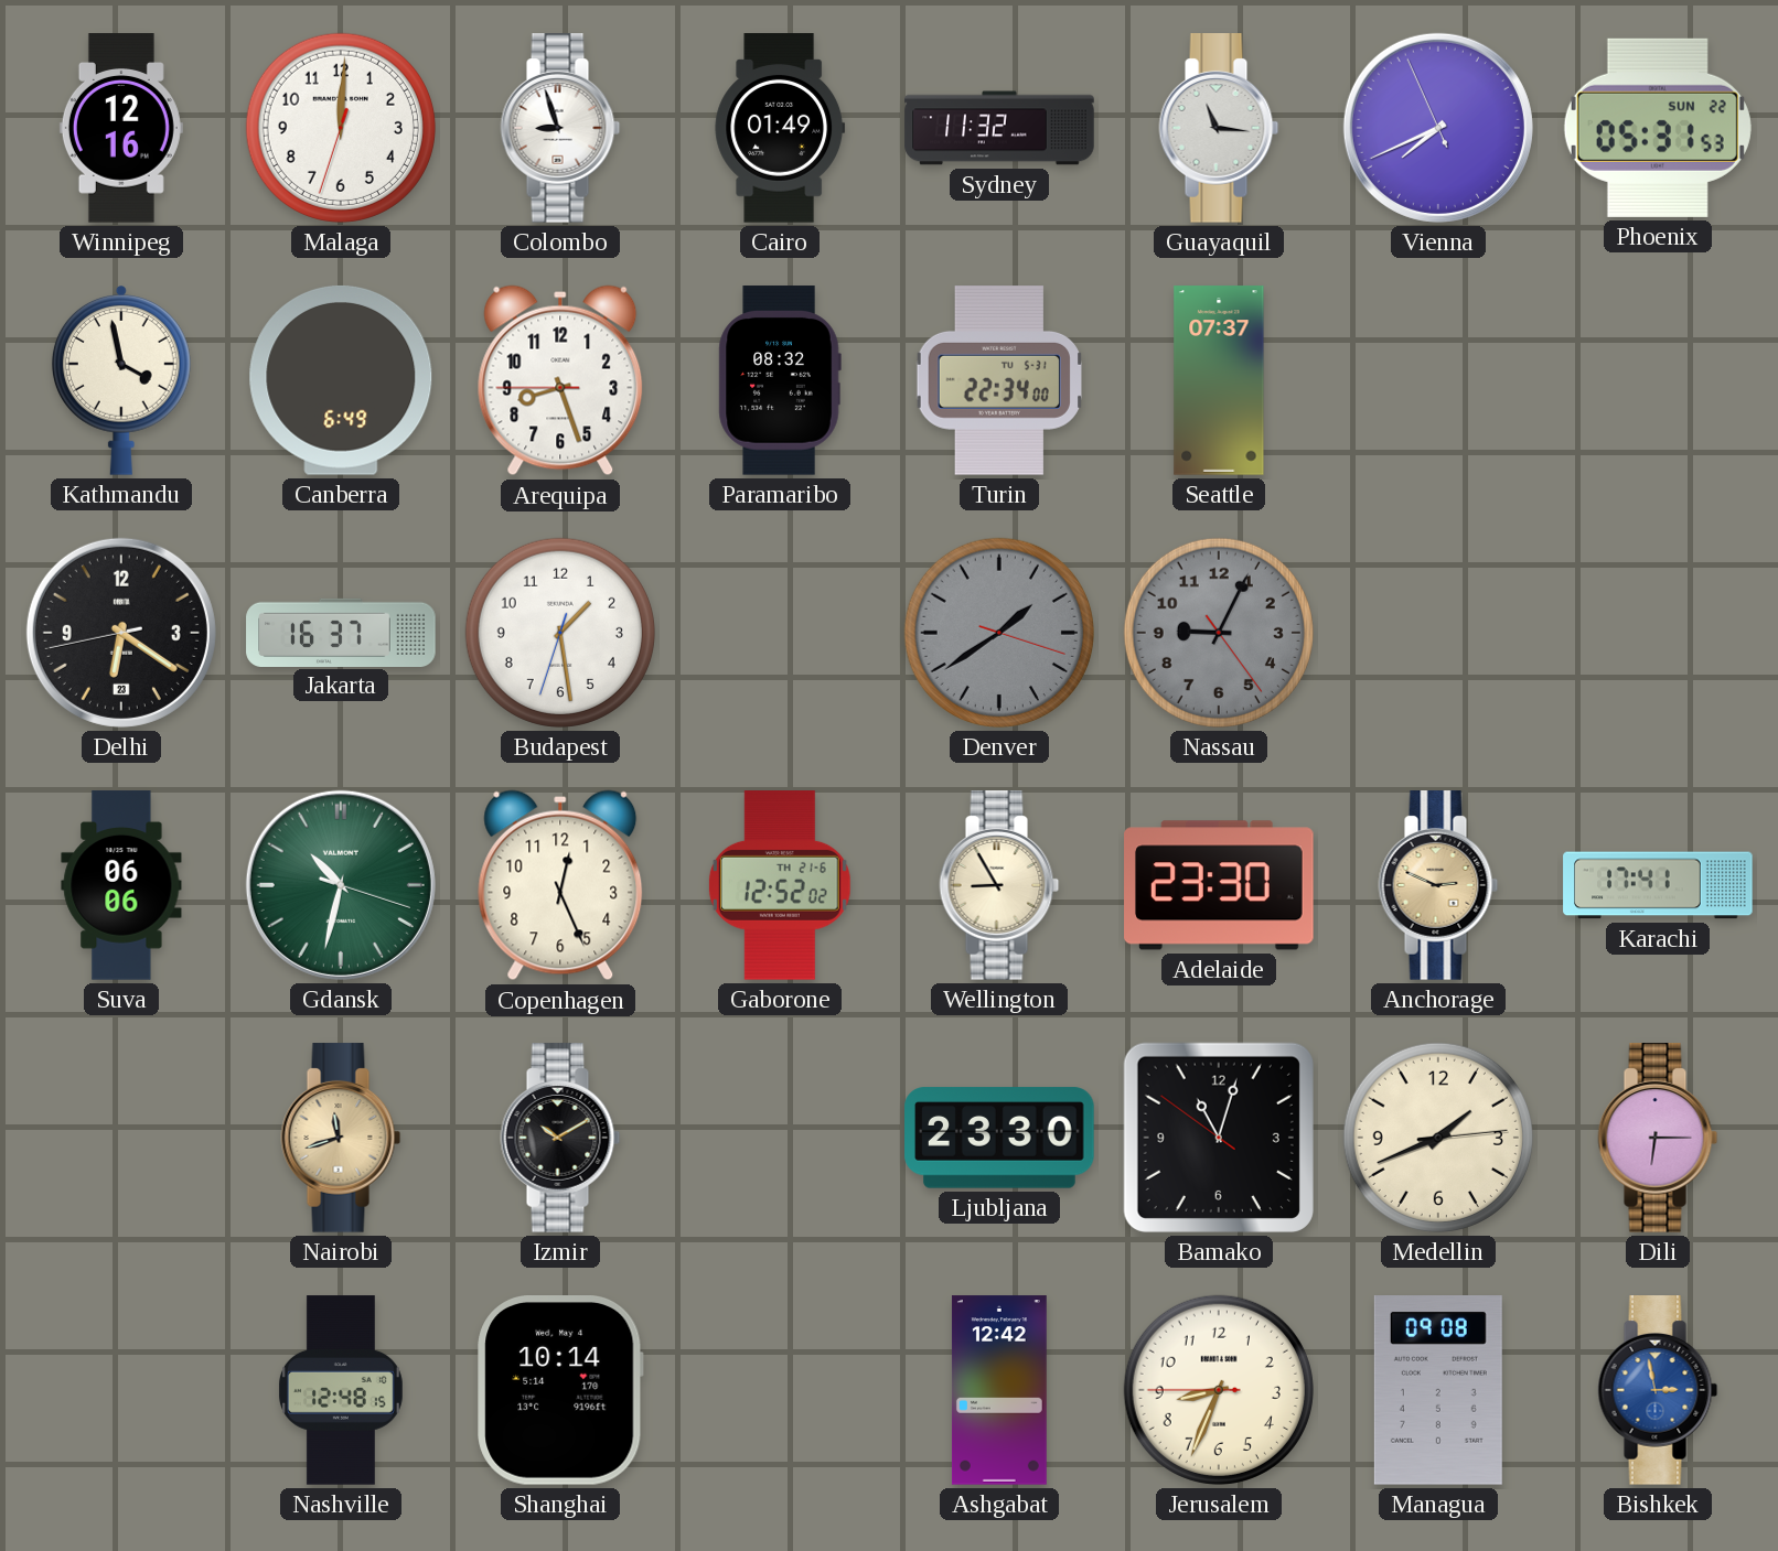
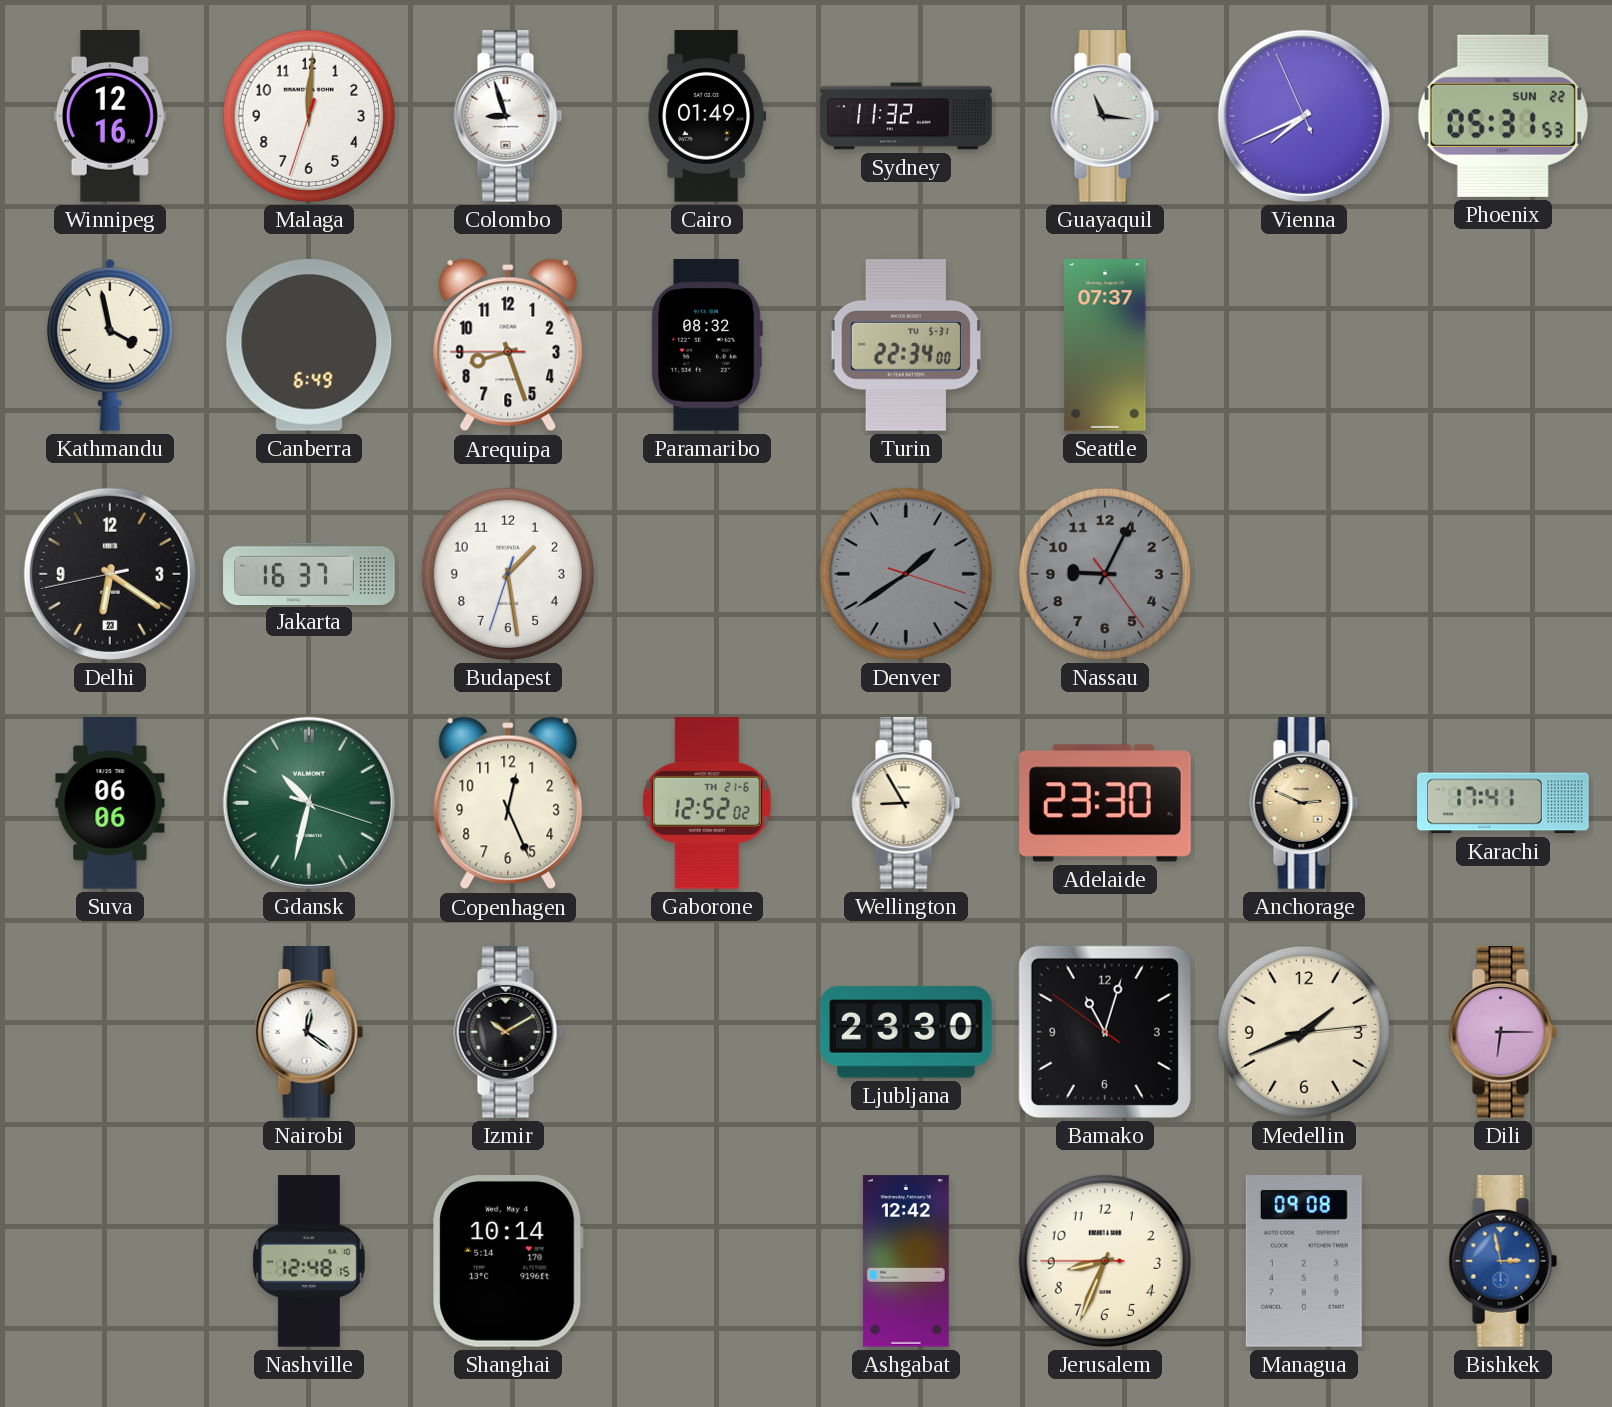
Nairobi: 11:42 -> 12:21
Nairobi dial: champagne -> white
